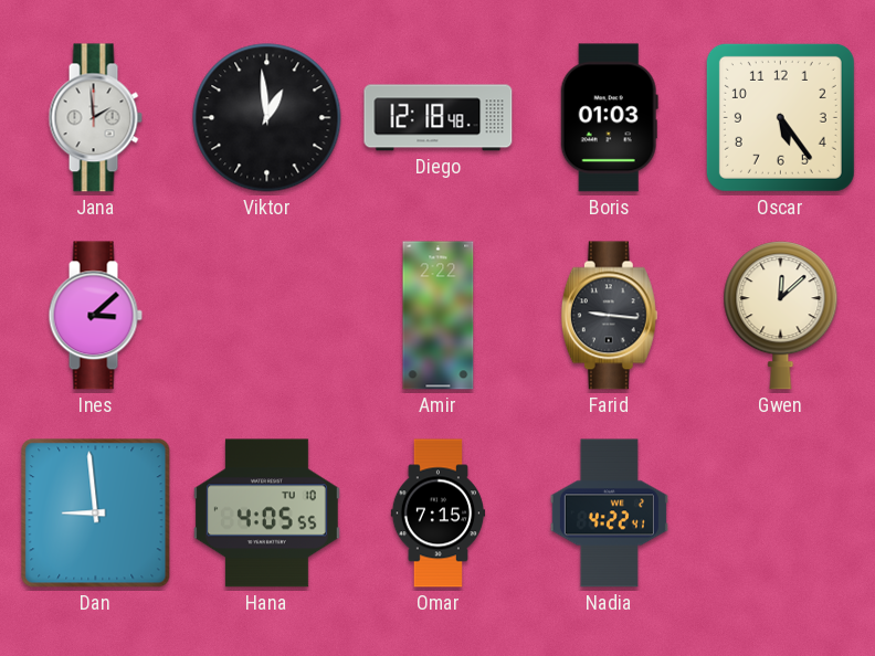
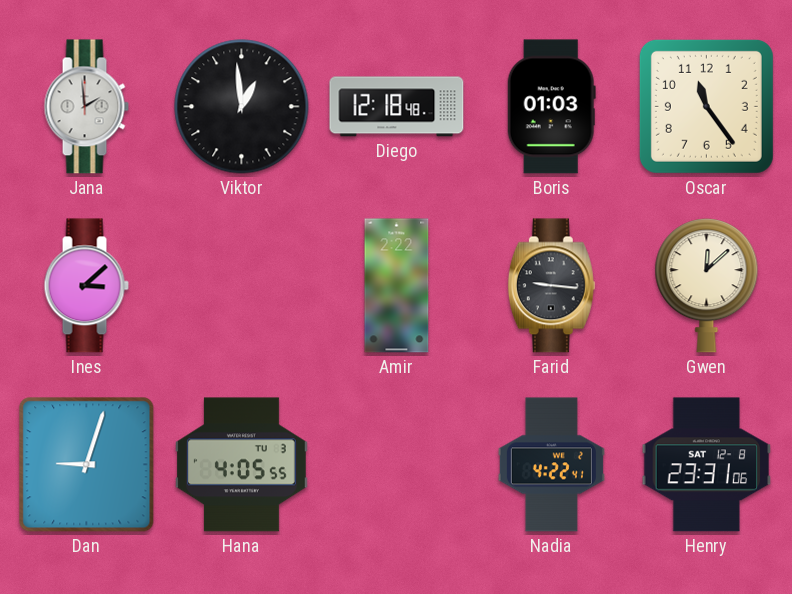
Oscar: 5:24 -> 11:24
Dan: 8:59 -> 9:03
Hana date: TU 10 -> TU 3
Omar: 7:15 -> none
Henry: none -> 23:31
